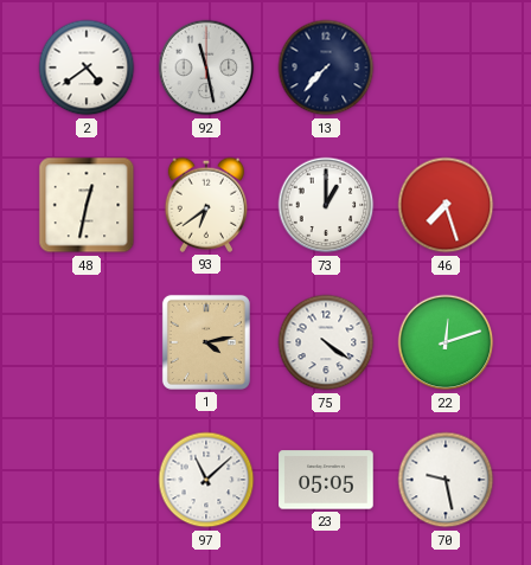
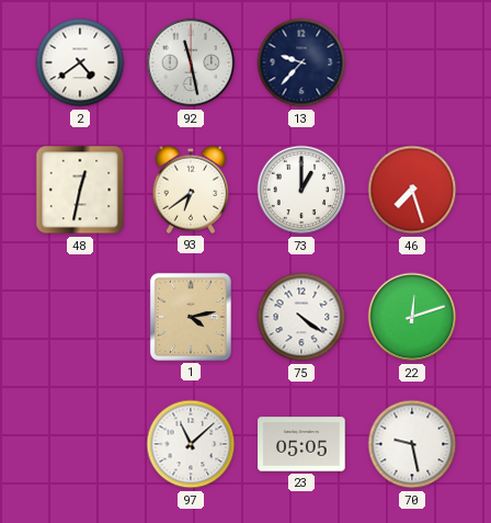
13: 7:37 -> 9:37
